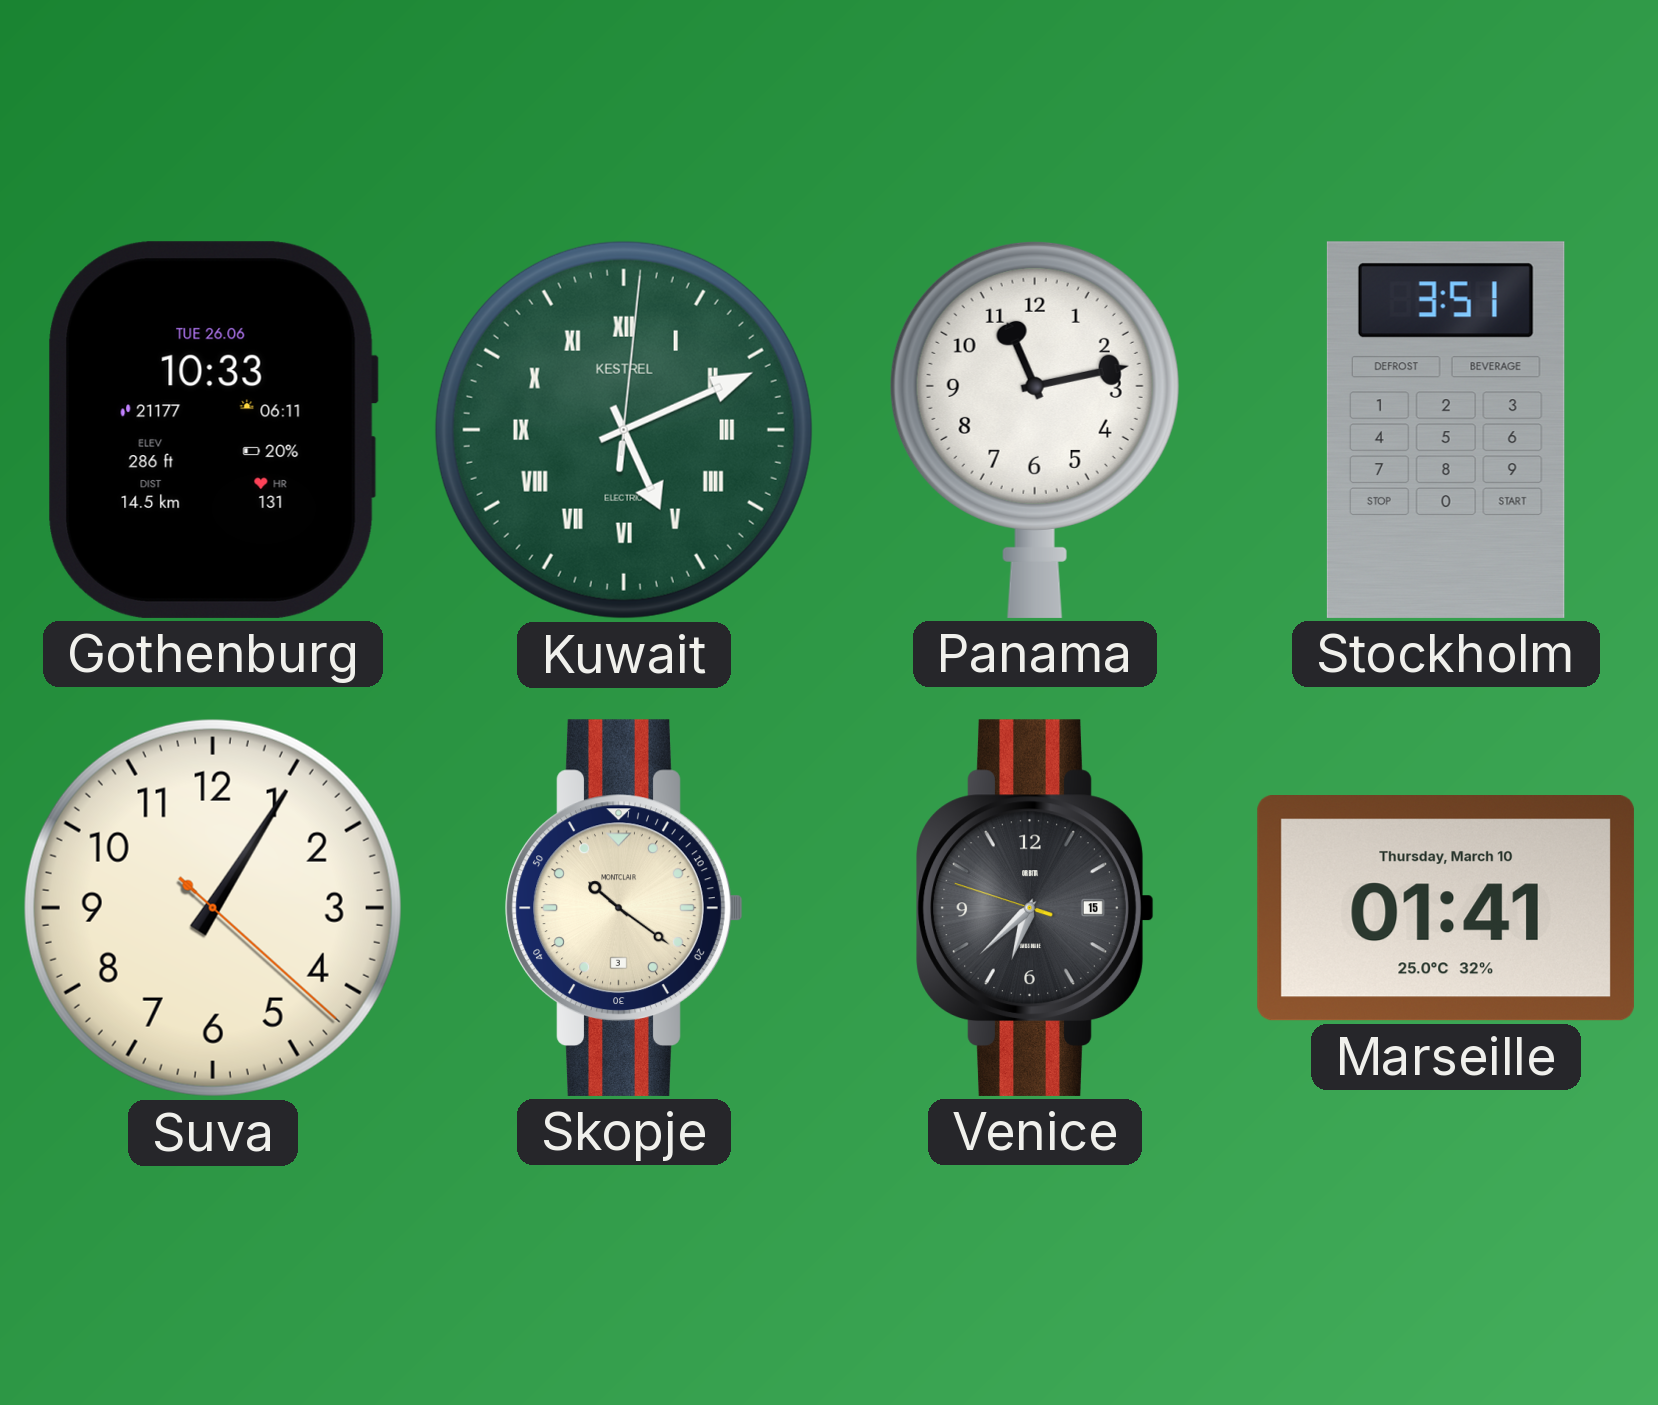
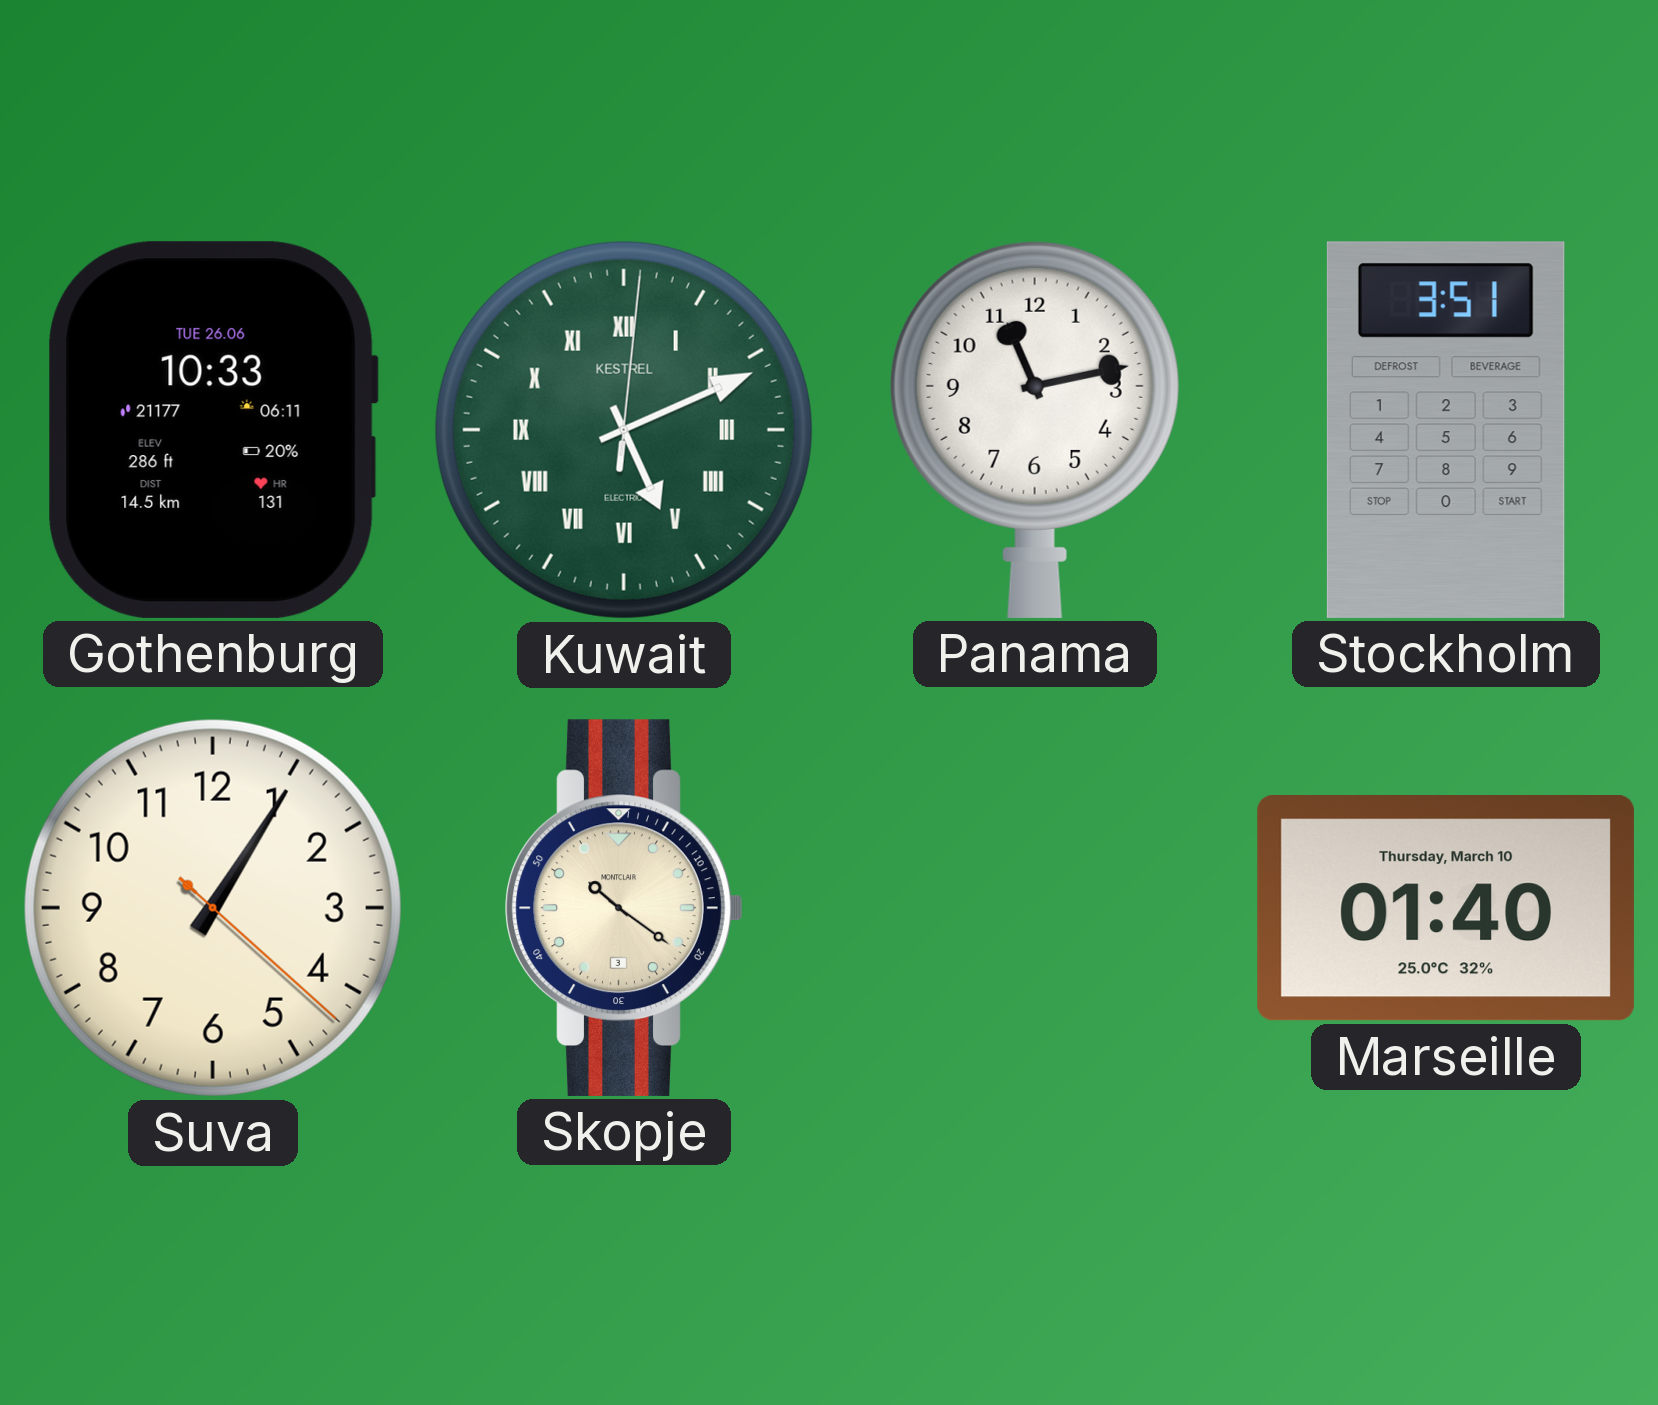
Venice: 6:37 -> none
Marseille: 01:41 -> 01:40
